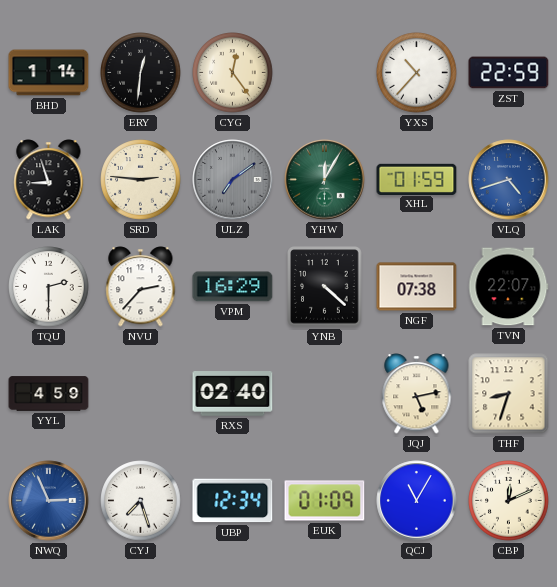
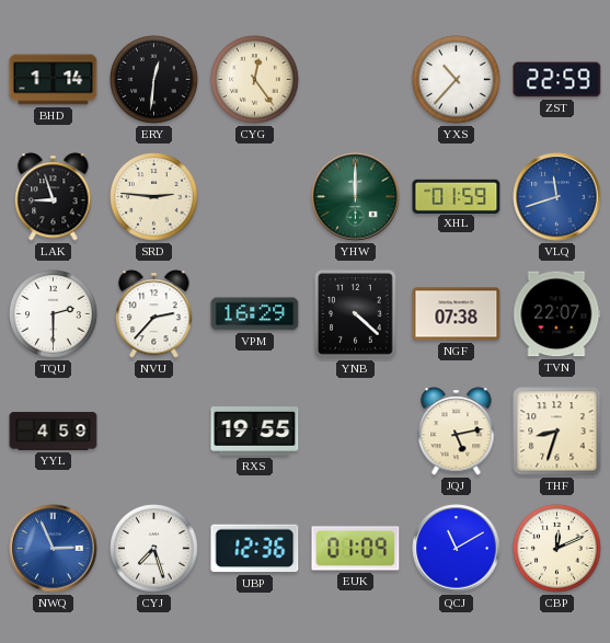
ULZ: 7:09 -> none
YHW: 12:05 -> 12:00
VLQ: 4:42 -> 11:42
RXS: 02:40 -> 19:55
UBP: 12:34 -> 12:36
QCJ: 11:05 -> 11:10
